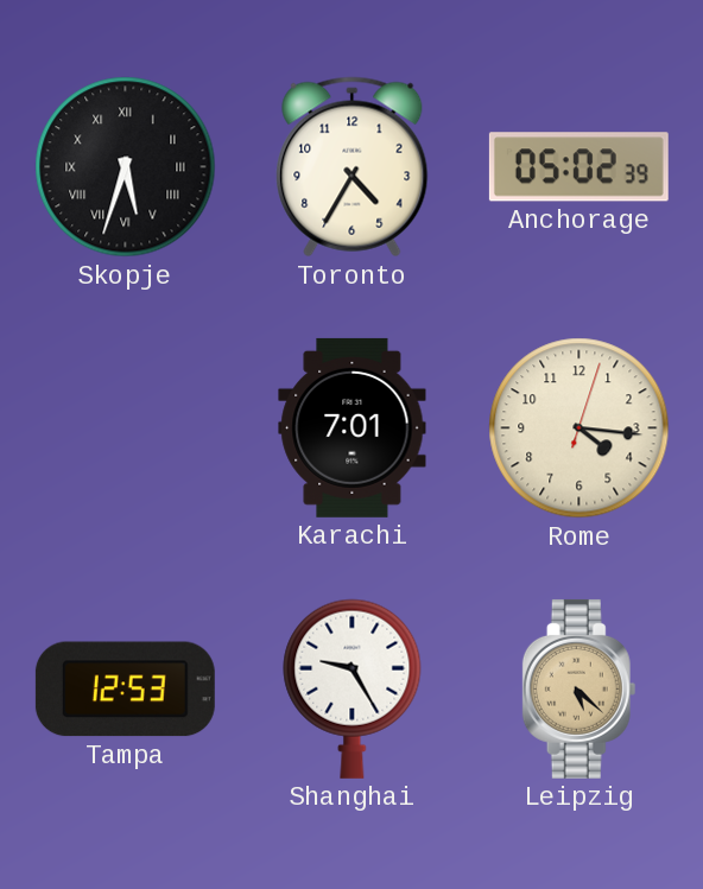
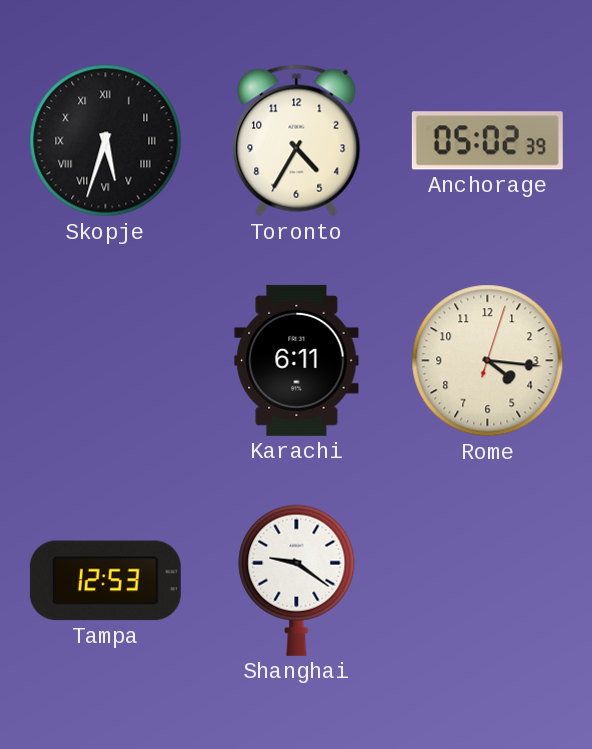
Karachi: 7:01 -> 6:11
Shanghai: 9:25 -> 9:21
Leipzig: 5:22 -> none
